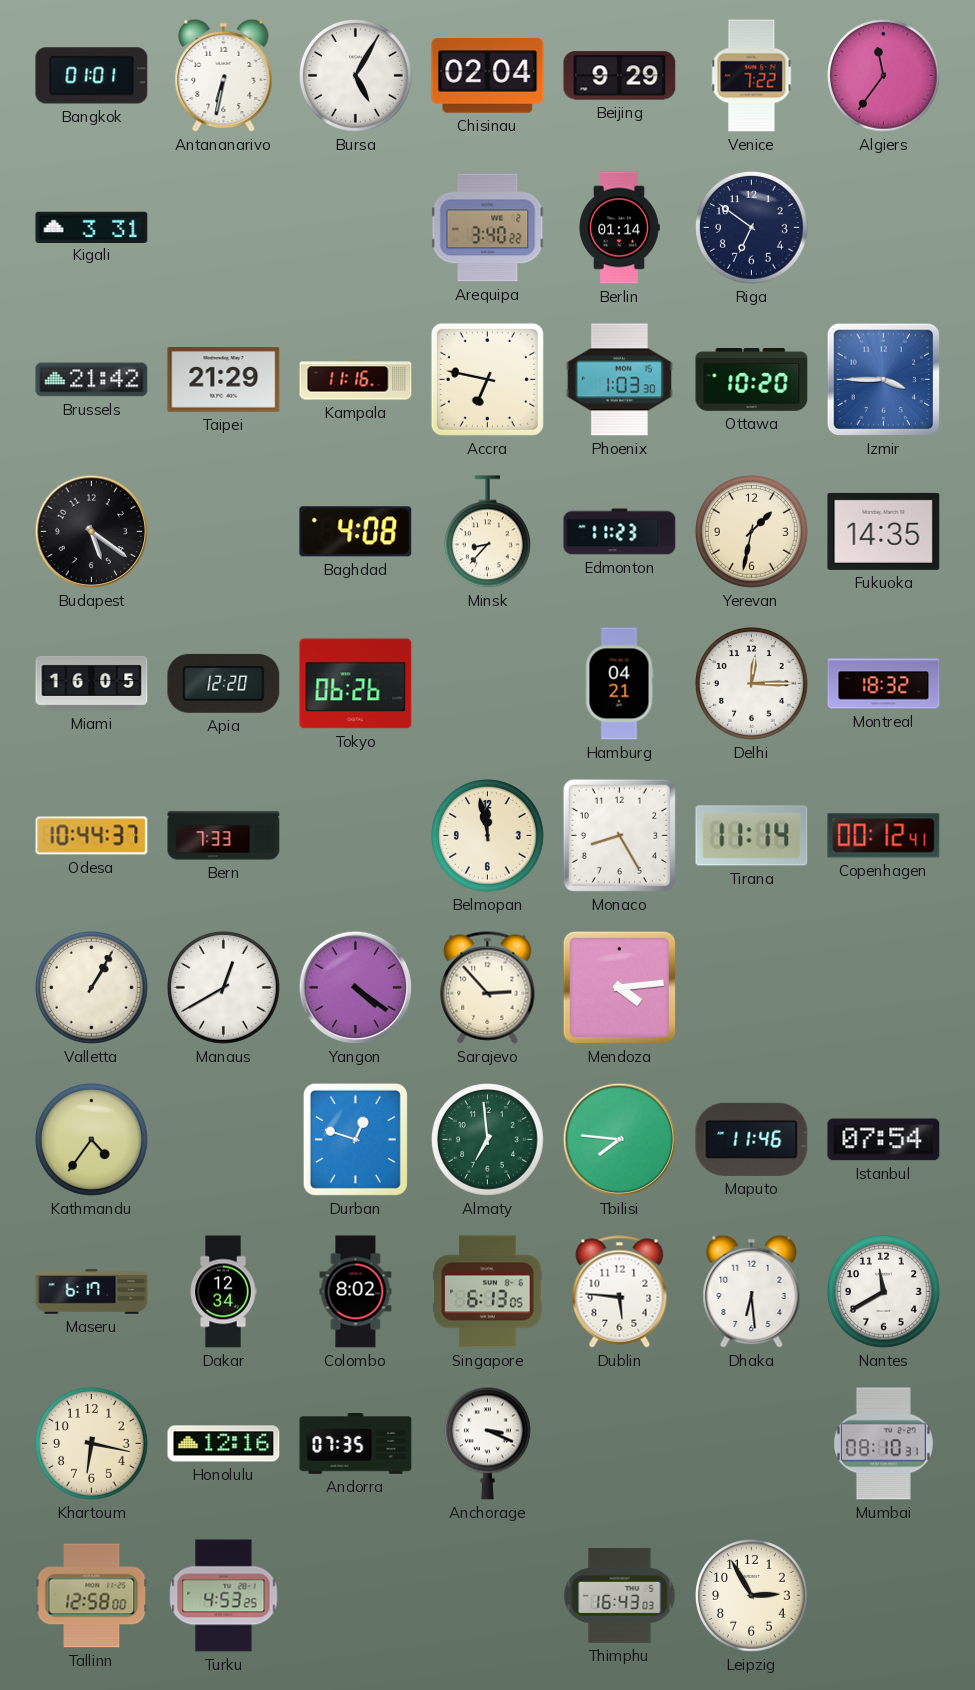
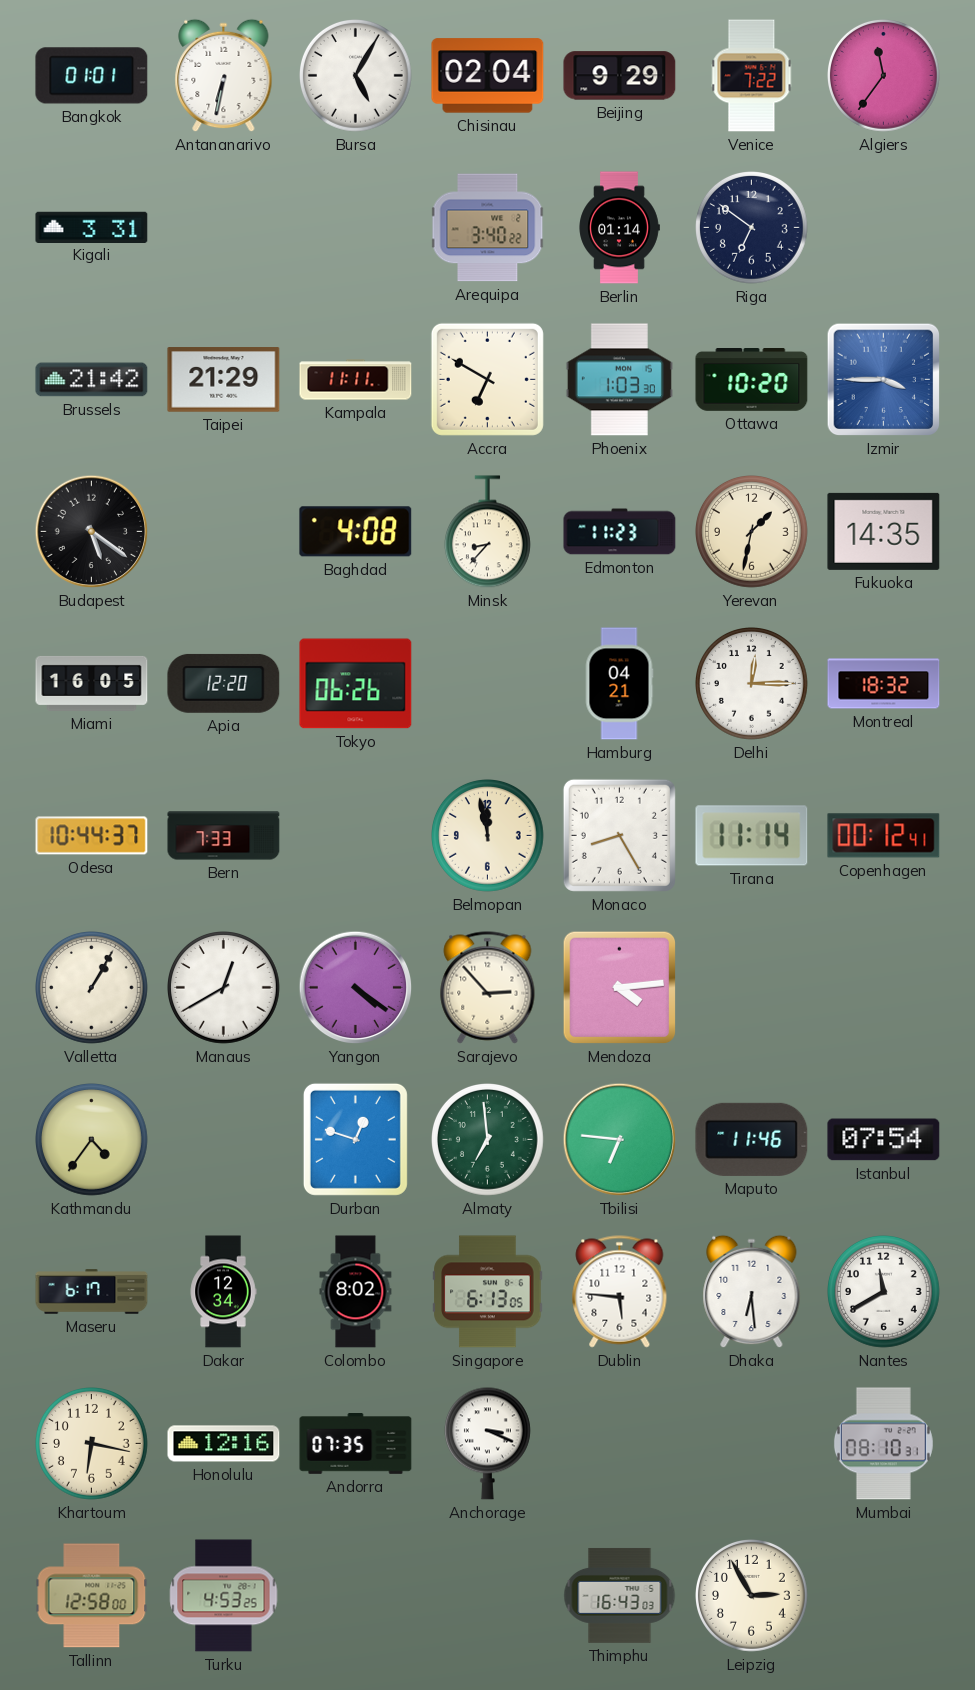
Kampala: 11:16 -> 11:11
Accra: 6:47 -> 6:50
Tbilisi: 7:46 -> 6:46
